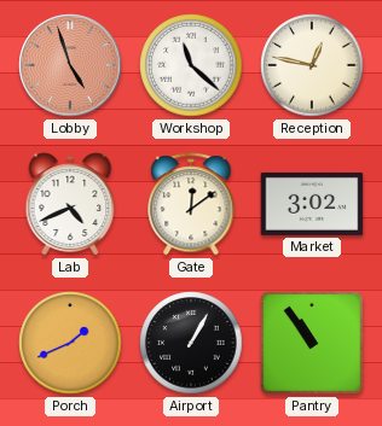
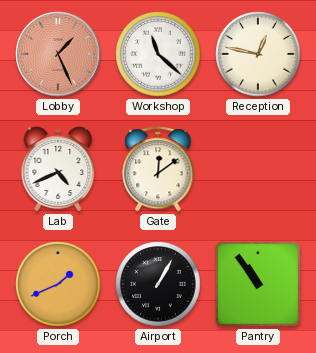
Lobby: 4:57 -> 1:26
Market: 3:02 -> none
